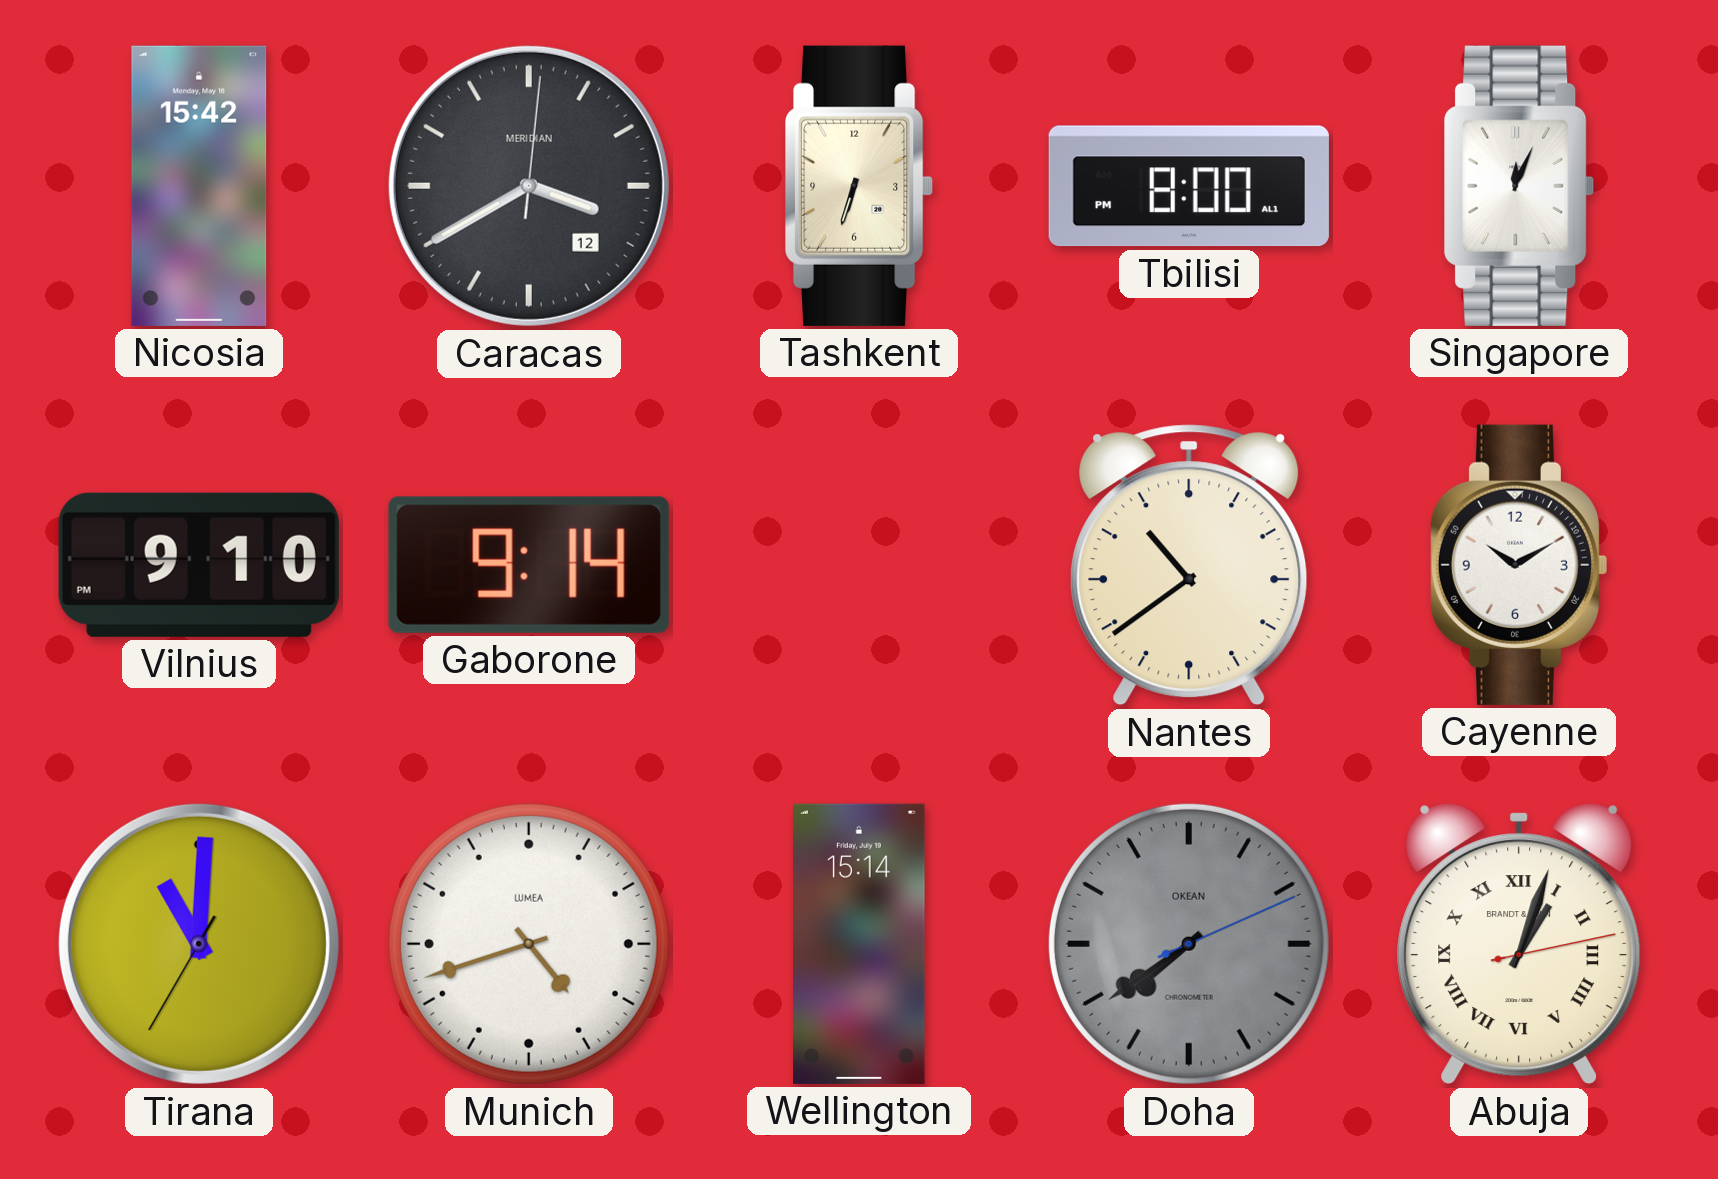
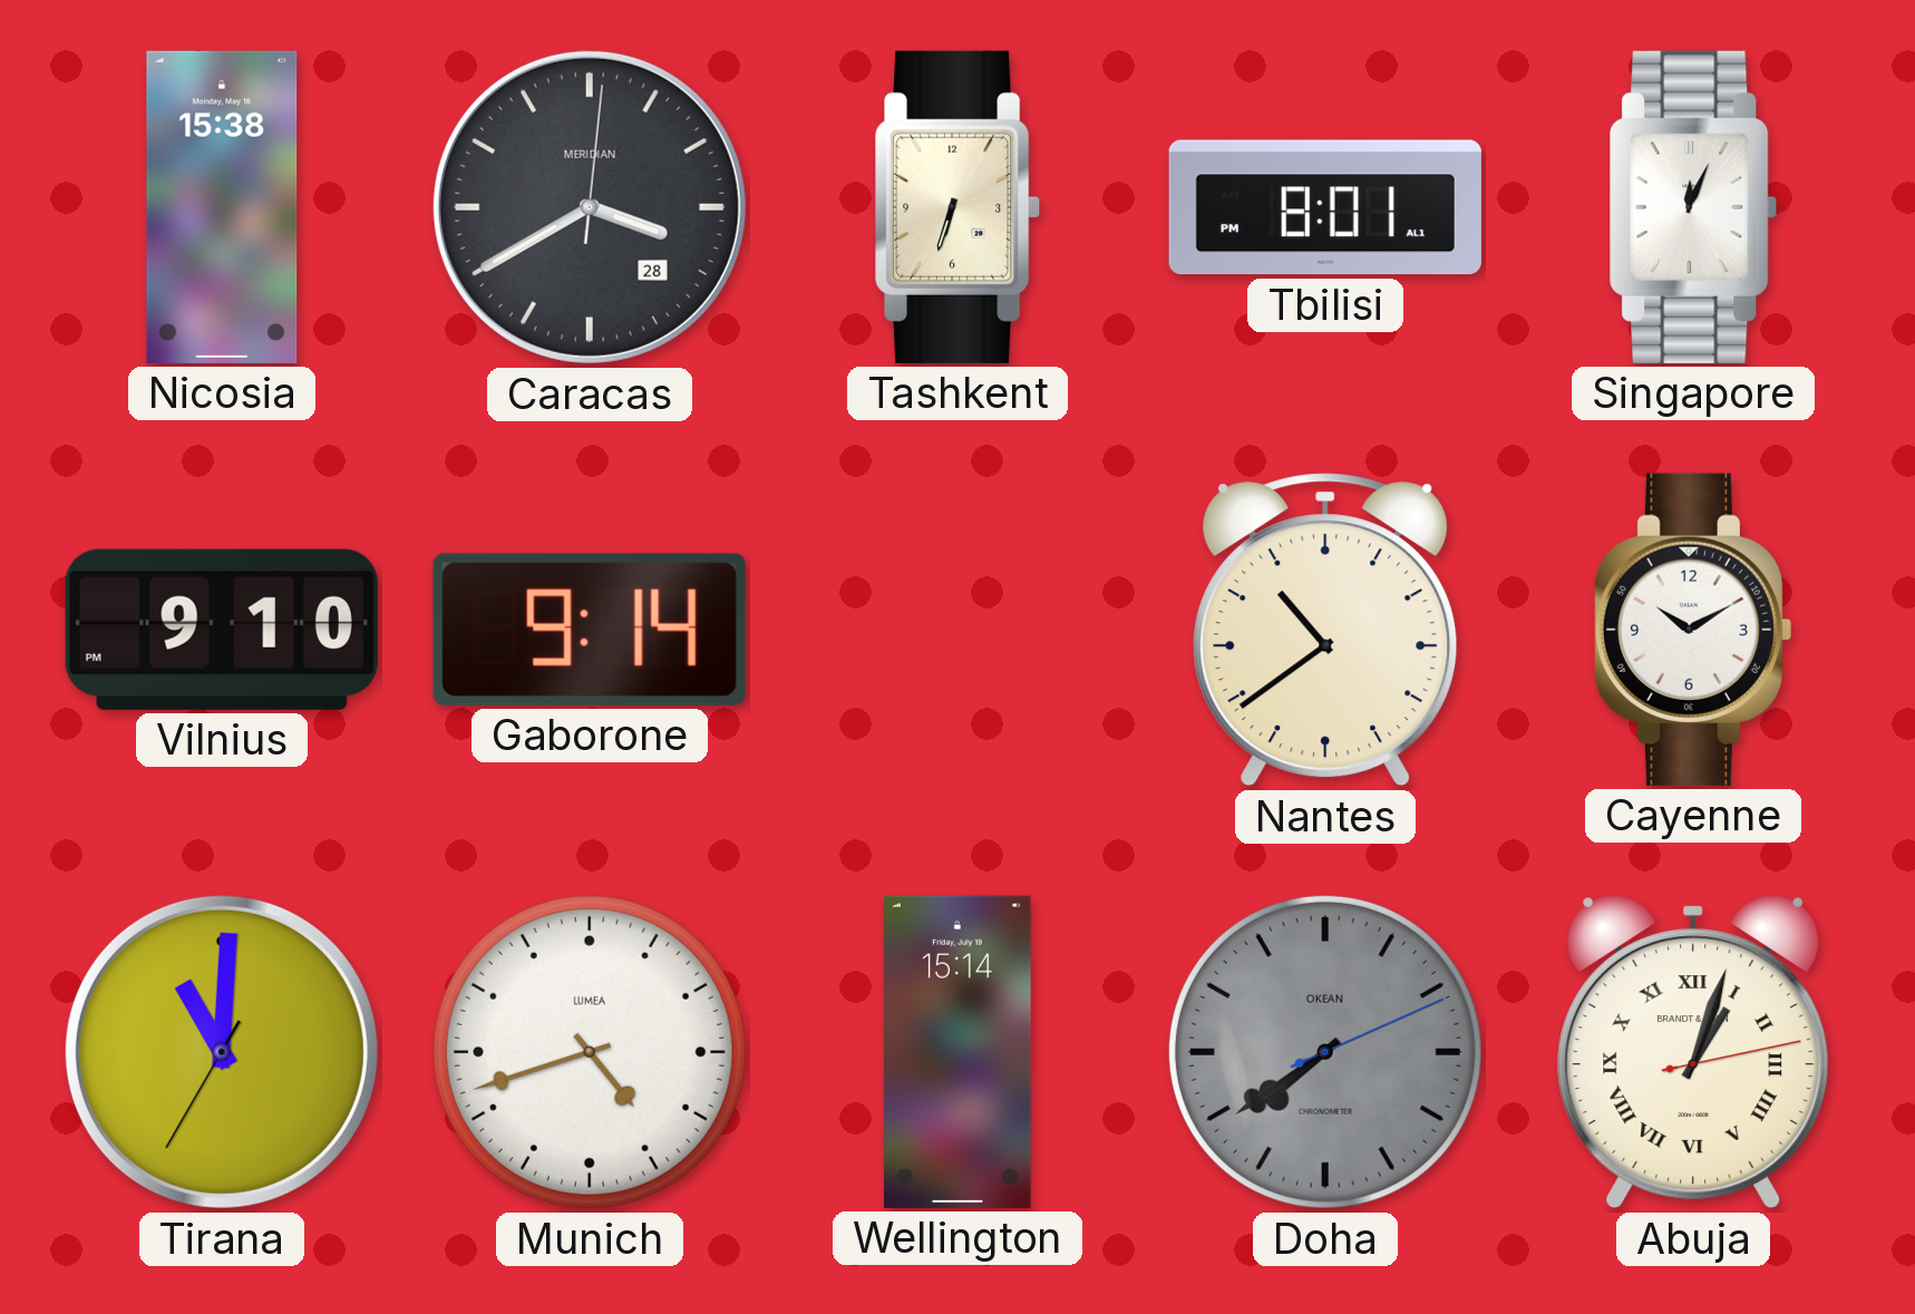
Nicosia: 15:42 -> 15:38
Caracas date: 12 -> 28
Tbilisi: 8:00 -> 8:01
